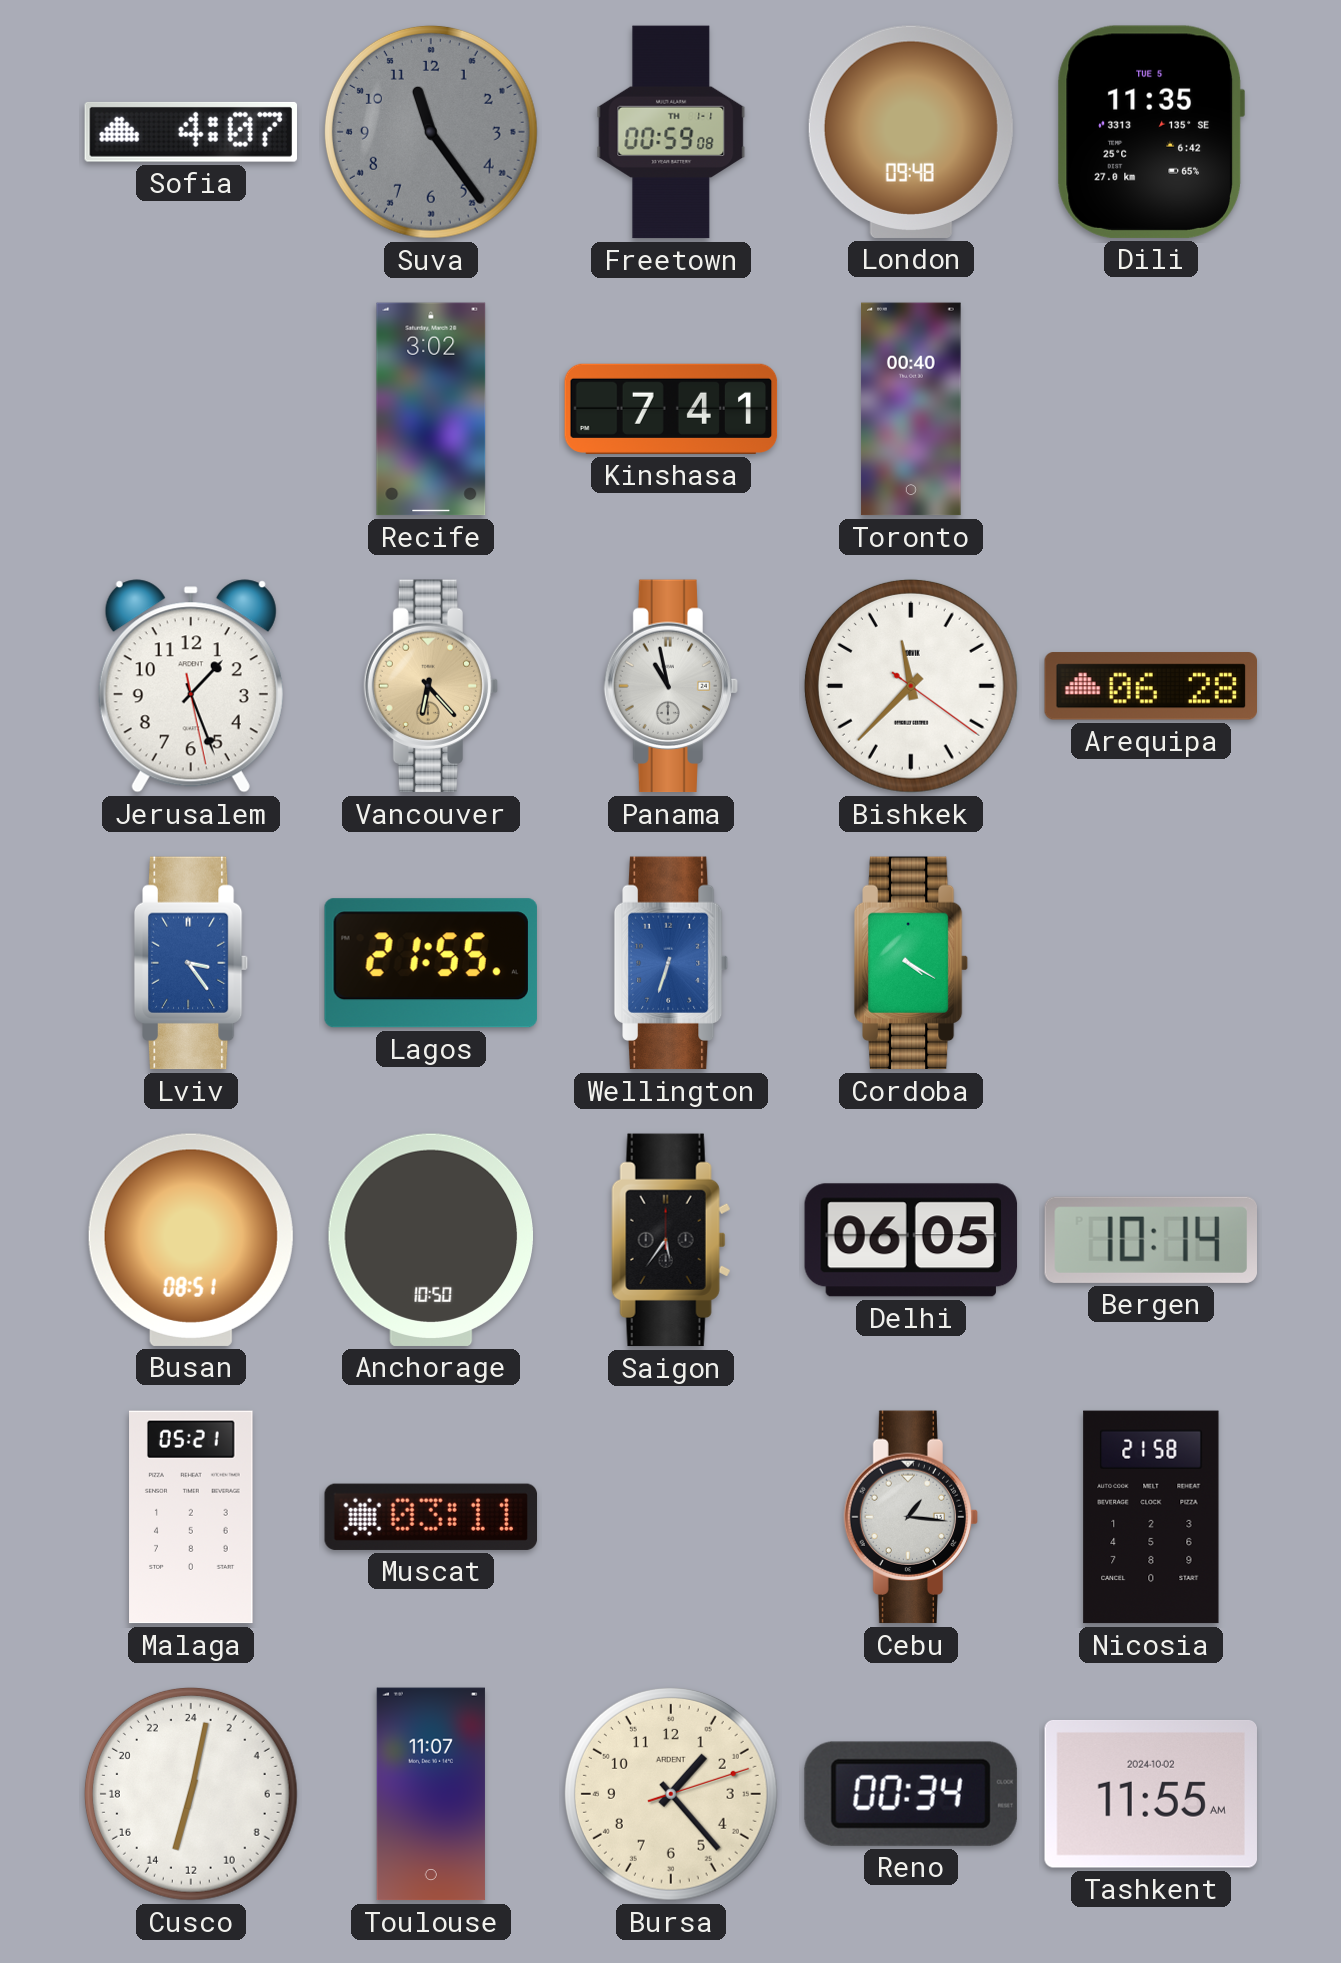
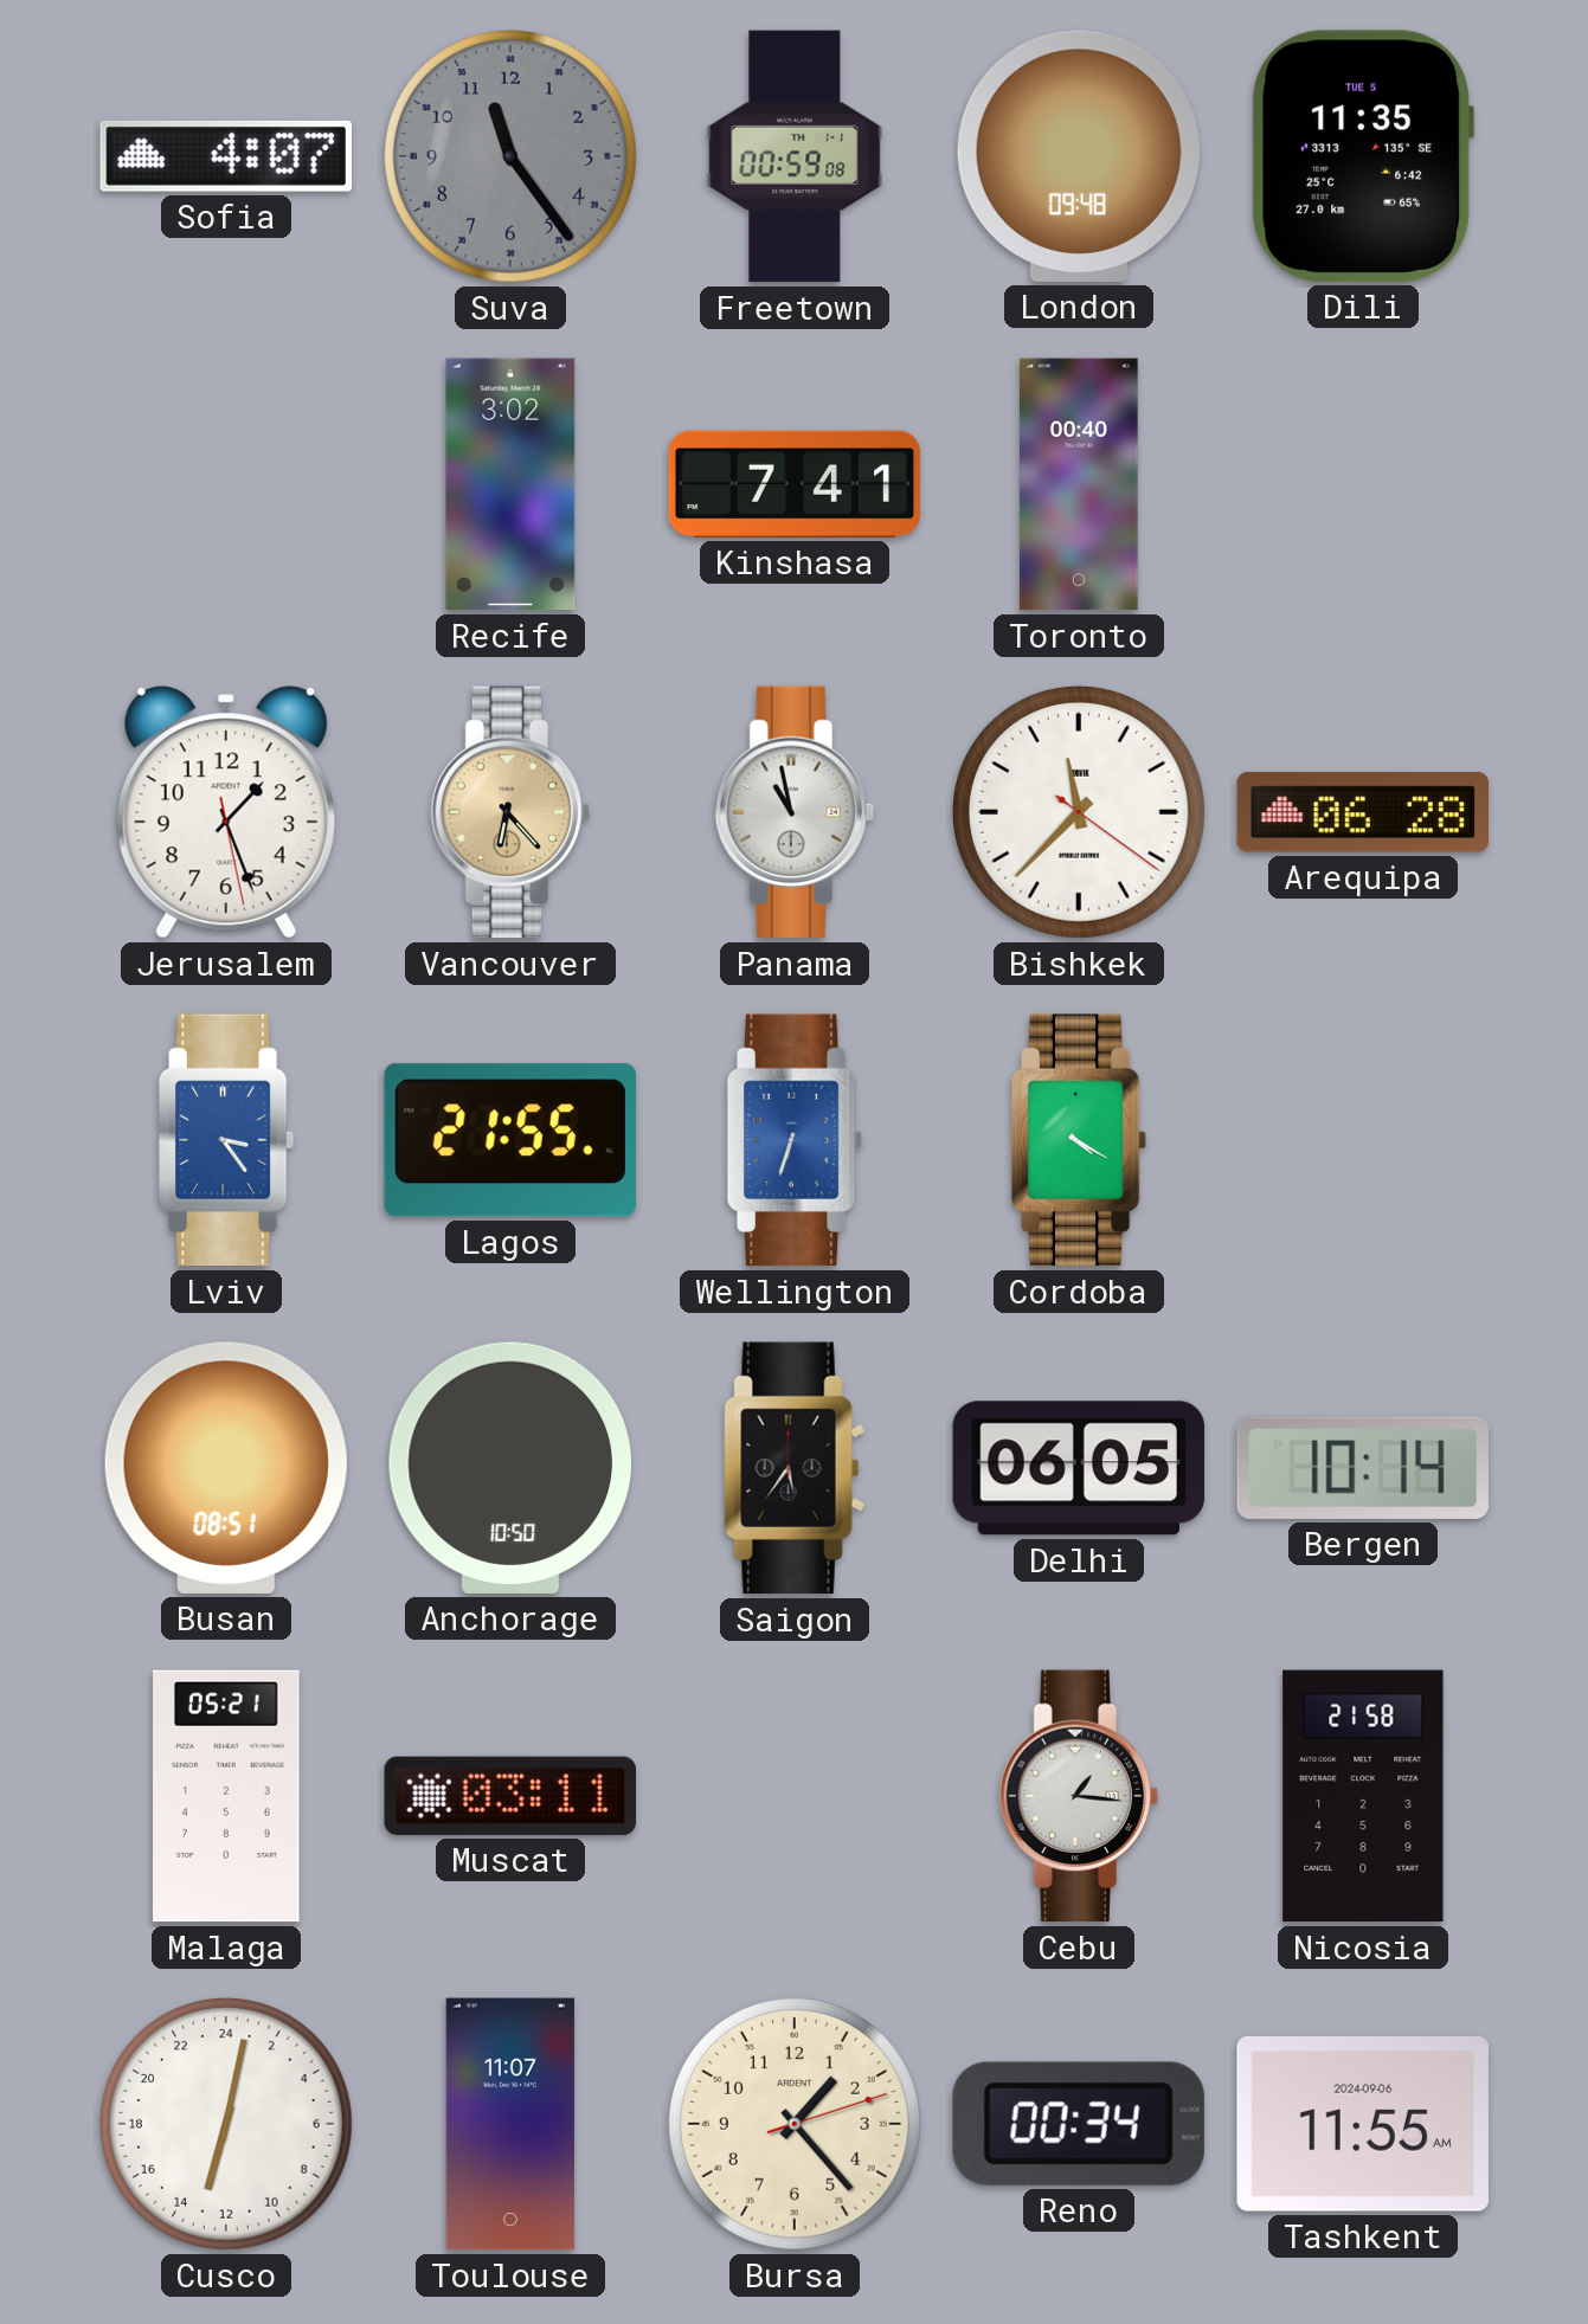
Tashkent date: 2024-10-02 -> 2024-09-06
